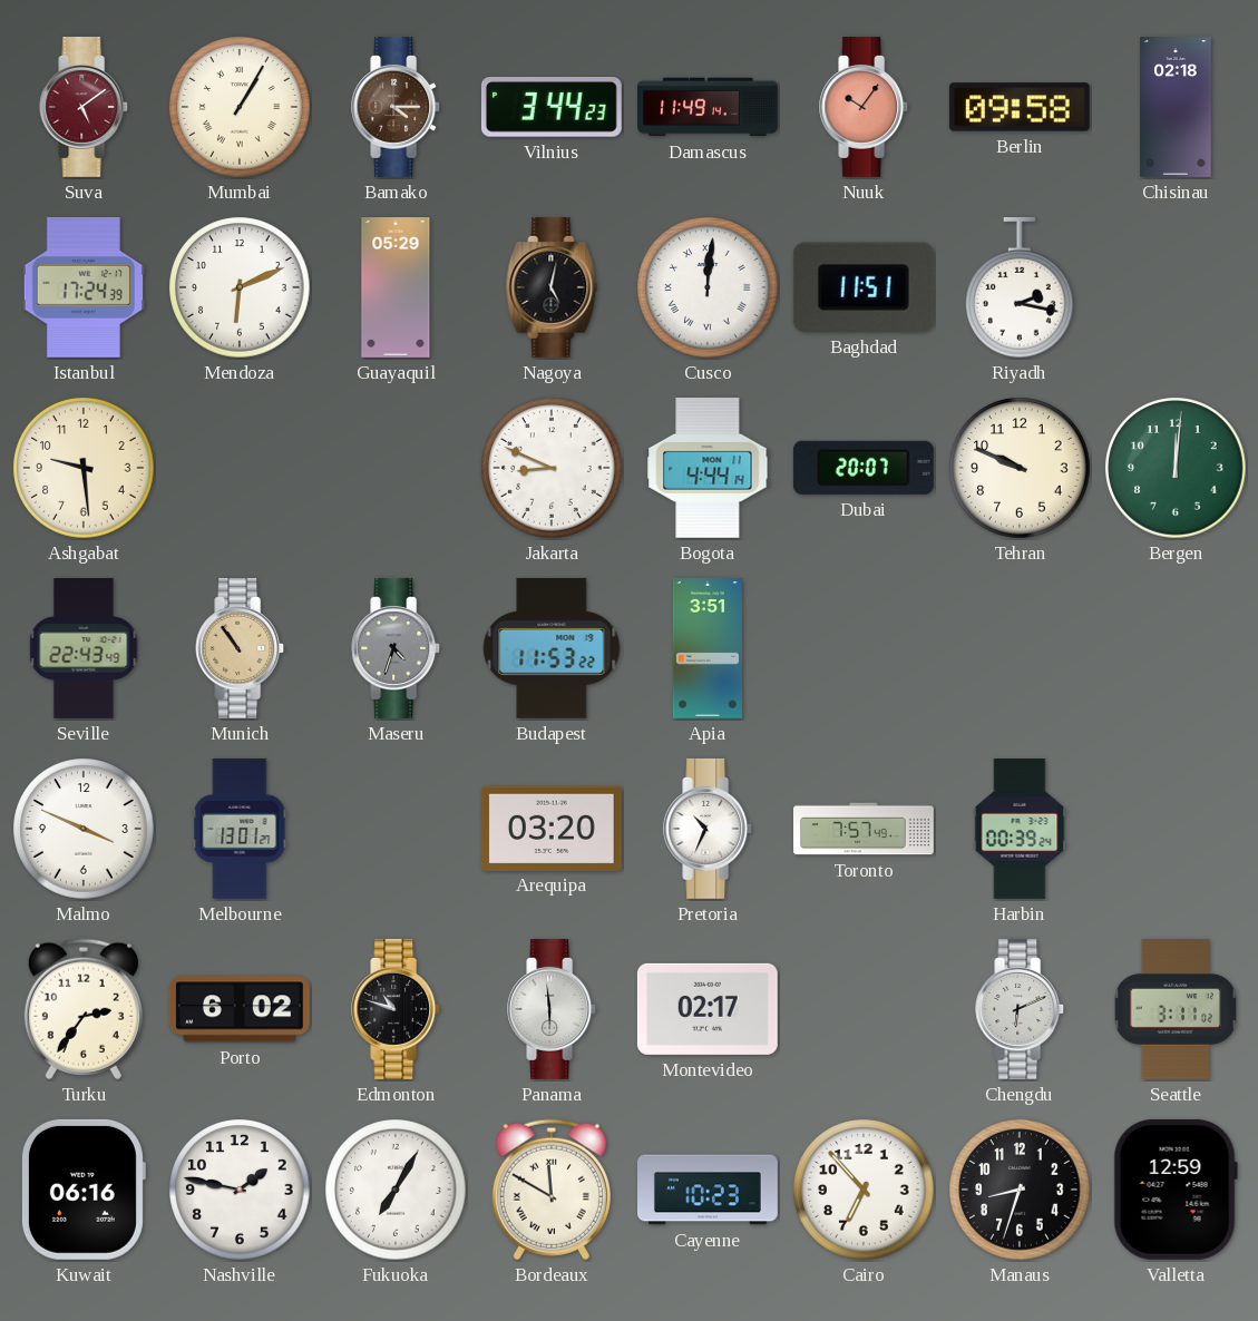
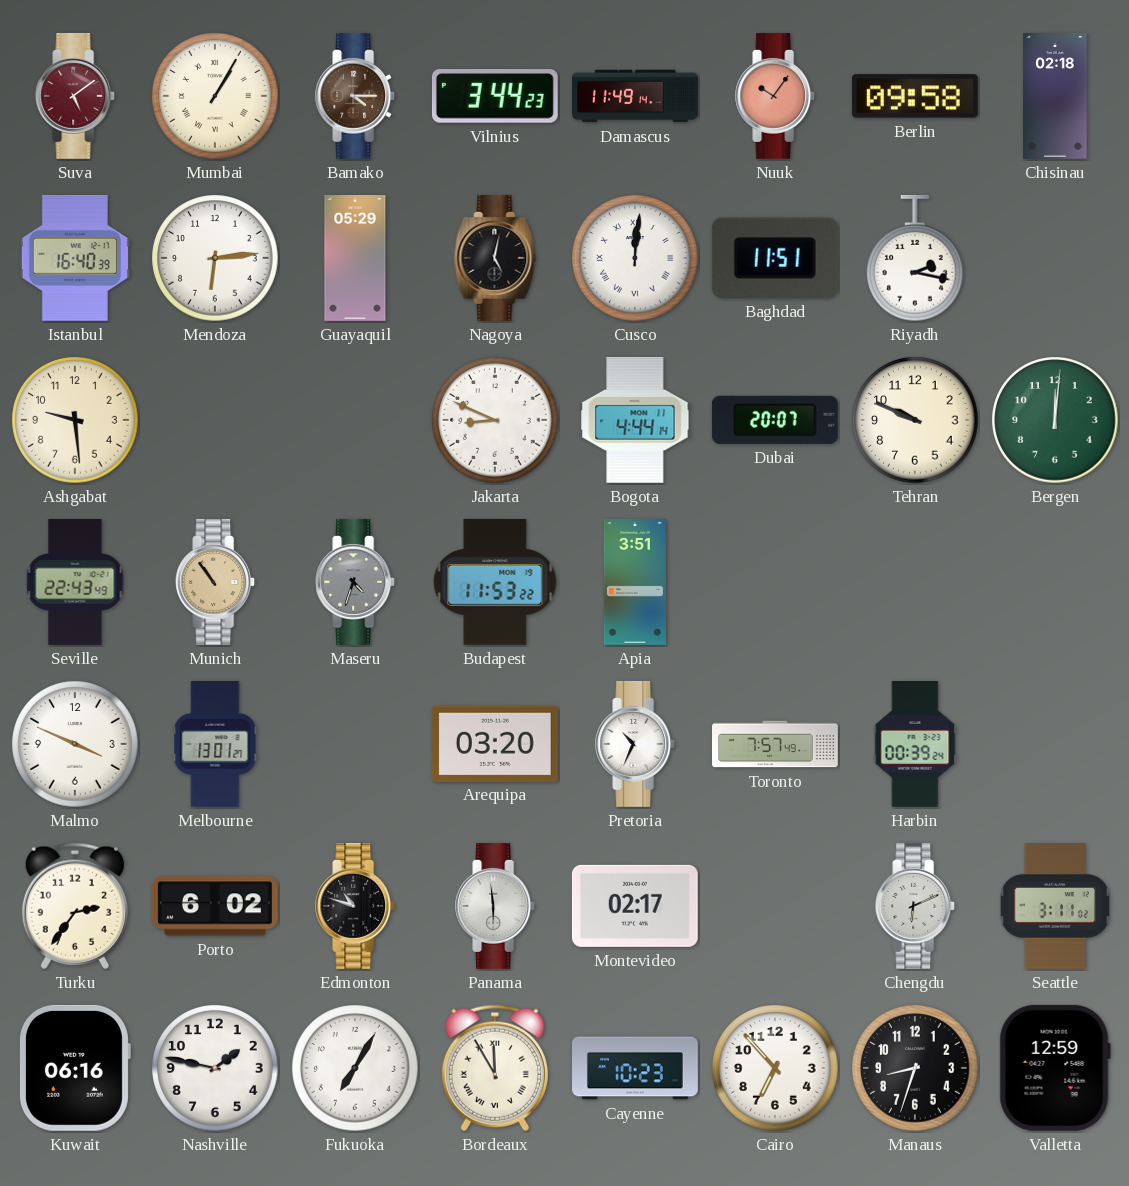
Istanbul: 17:24 -> 16:40
Mendoza: 6:11 -> 6:14
Bordeaux: 11:50 -> 11:55
